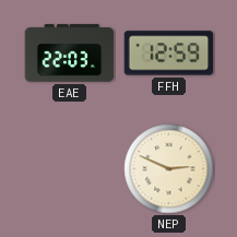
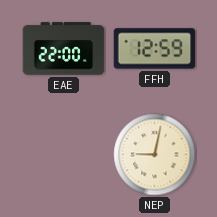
EAE: 22:03 -> 22:00
NEP: 2:49 -> 9:02
